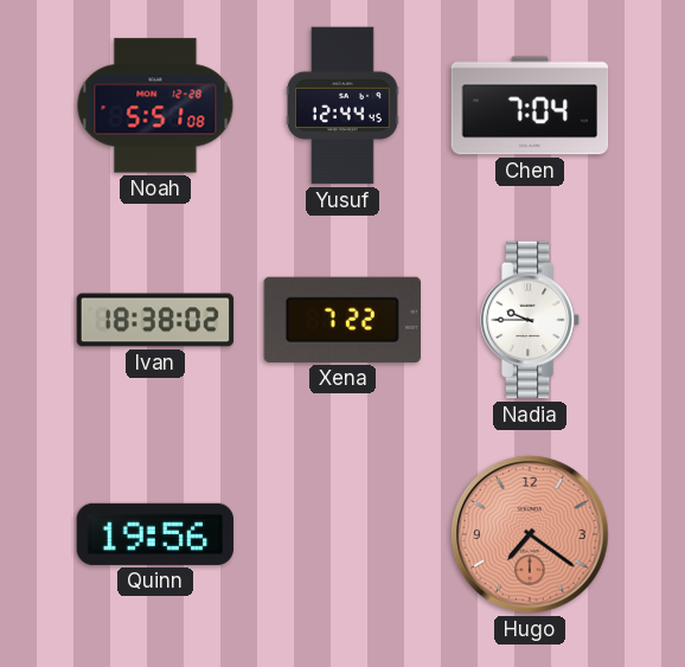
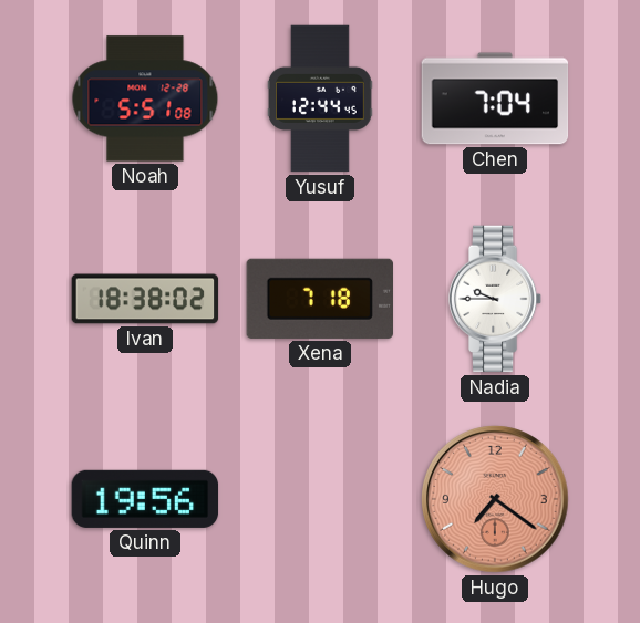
Xena: 7:22 -> 7:18
